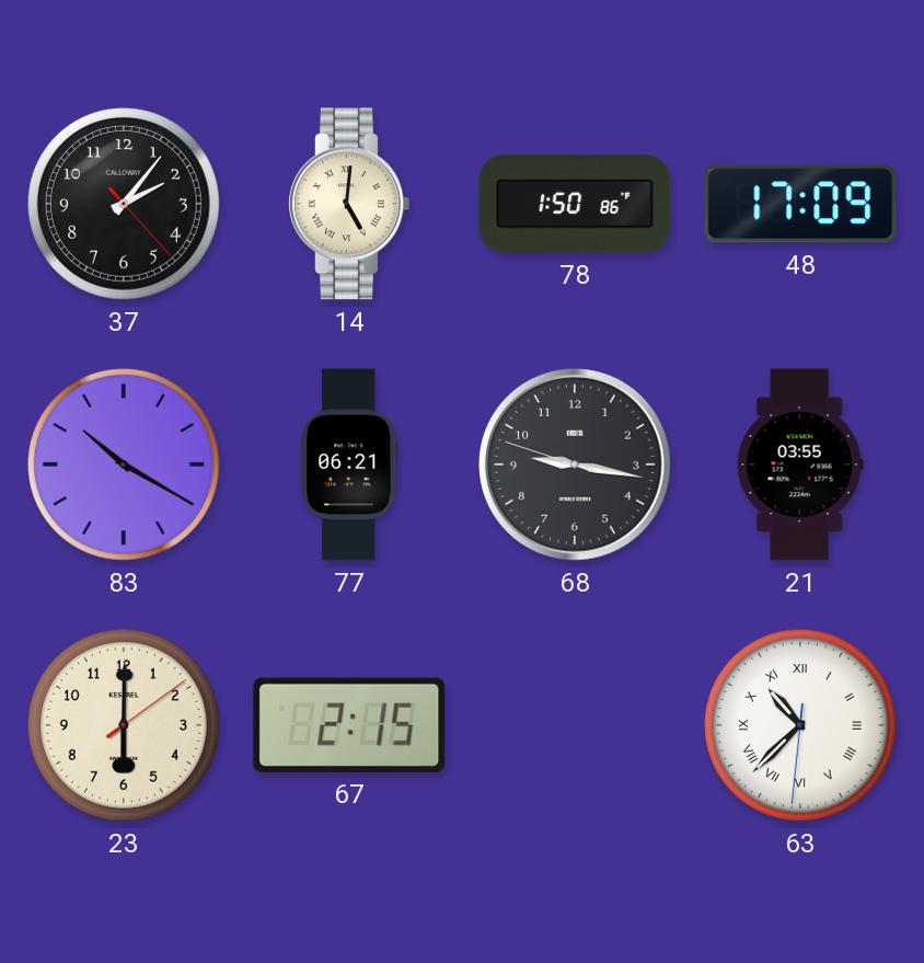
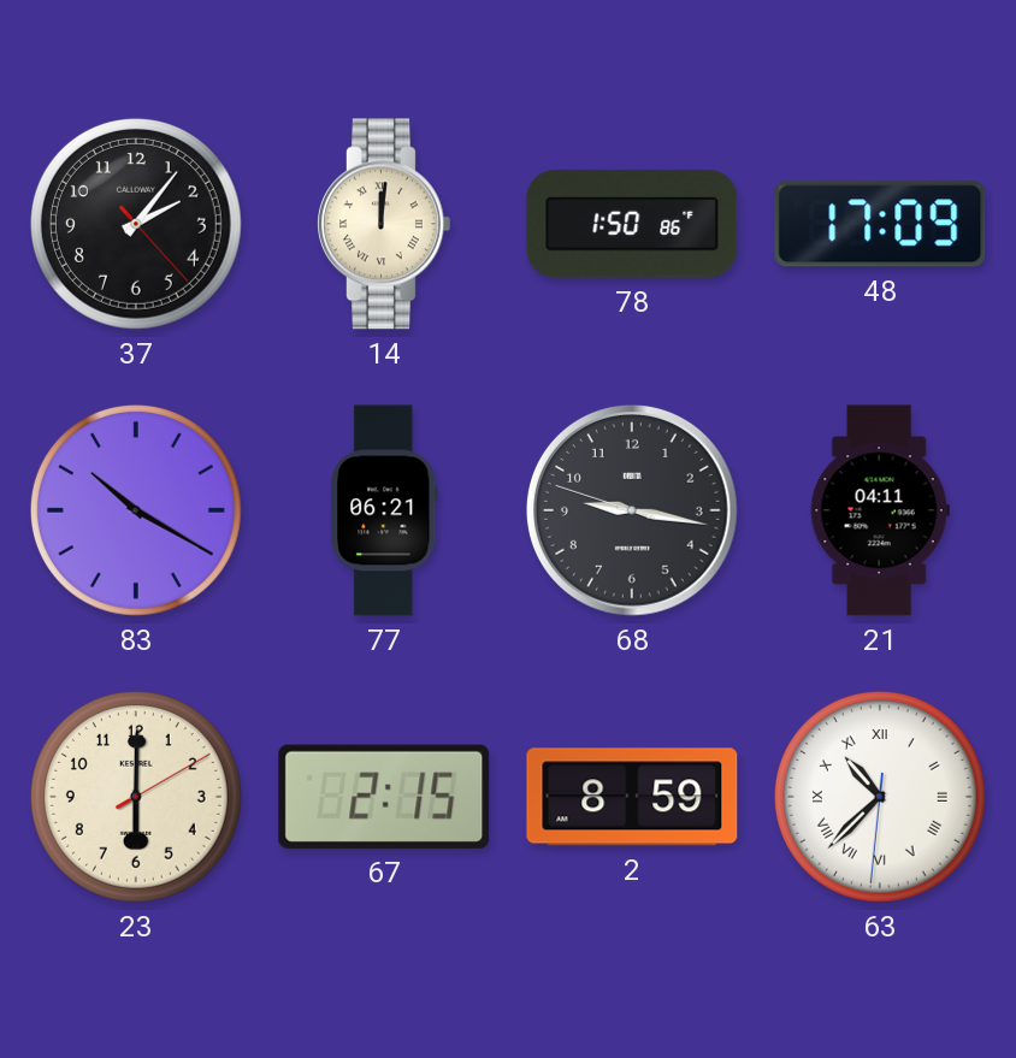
14: 5:01 -> 12:01
21: 03:55 -> 04:11
23: 6:00:09 -> 6:00:10
2: none -> 8:59
